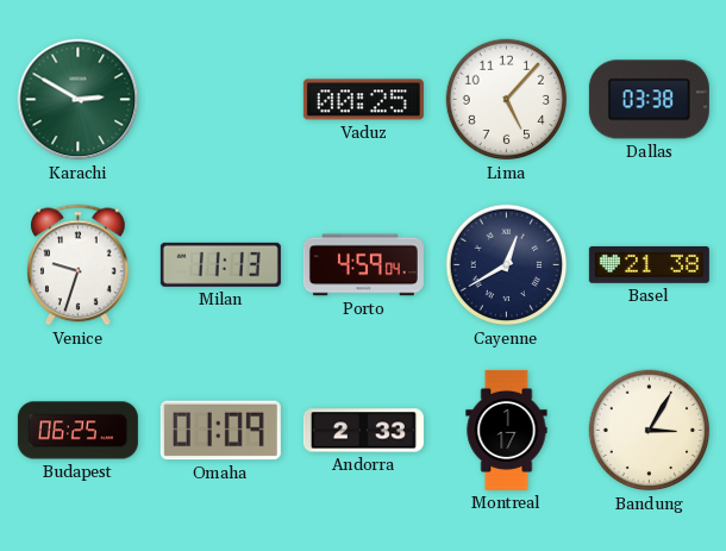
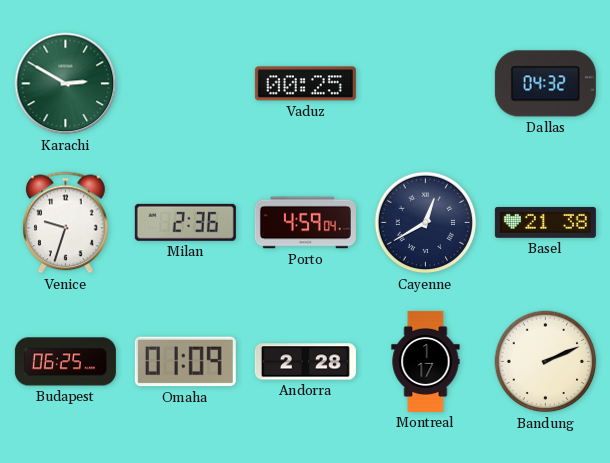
Lima: 5:07 -> none
Dallas: 03:38 -> 04:32
Milan: 11:13 -> 2:36
Andorra: 2:33 -> 2:28
Bandung: 3:05 -> 2:11
